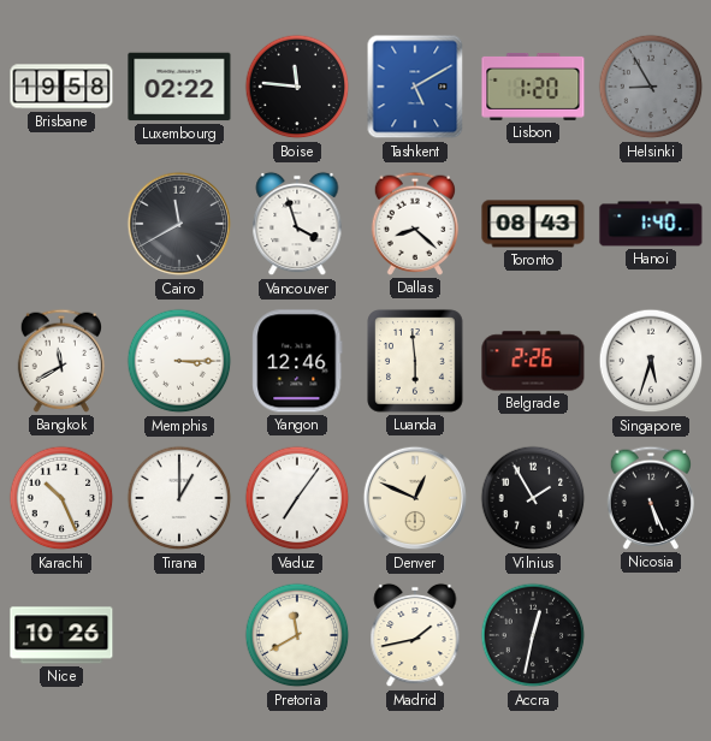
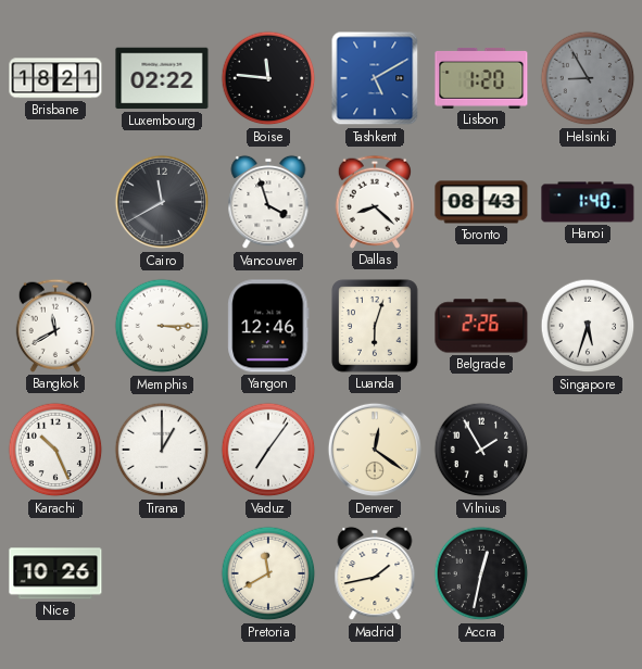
Brisbane: 19:58 -> 18:21
Luanda: 5:59 -> 6:03
Denver: 12:49 -> 12:21
Nicosia: 5:26 -> none
